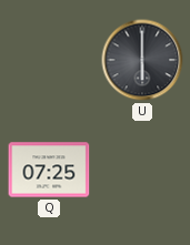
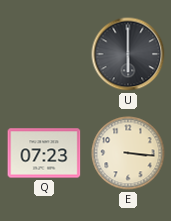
Q: 07:25 -> 07:23
E: none -> 3:16
